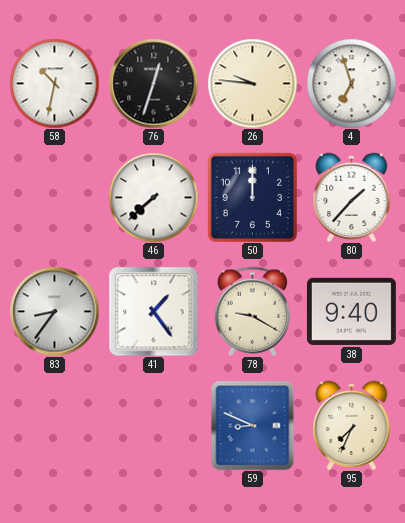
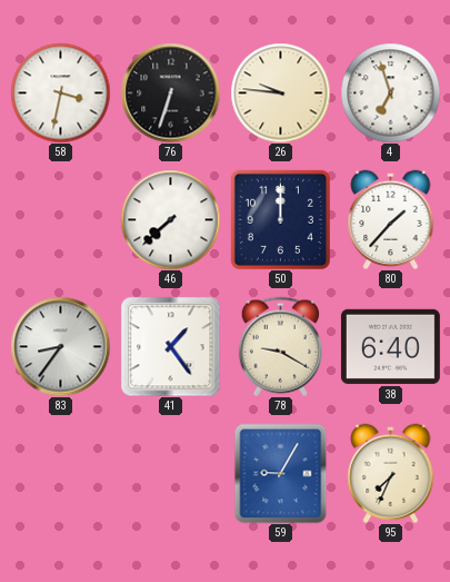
58: 10:32 -> 3:32
76: 12:33 -> 6:33
38: 9:40 -> 6:40
59: 8:49 -> 9:05
